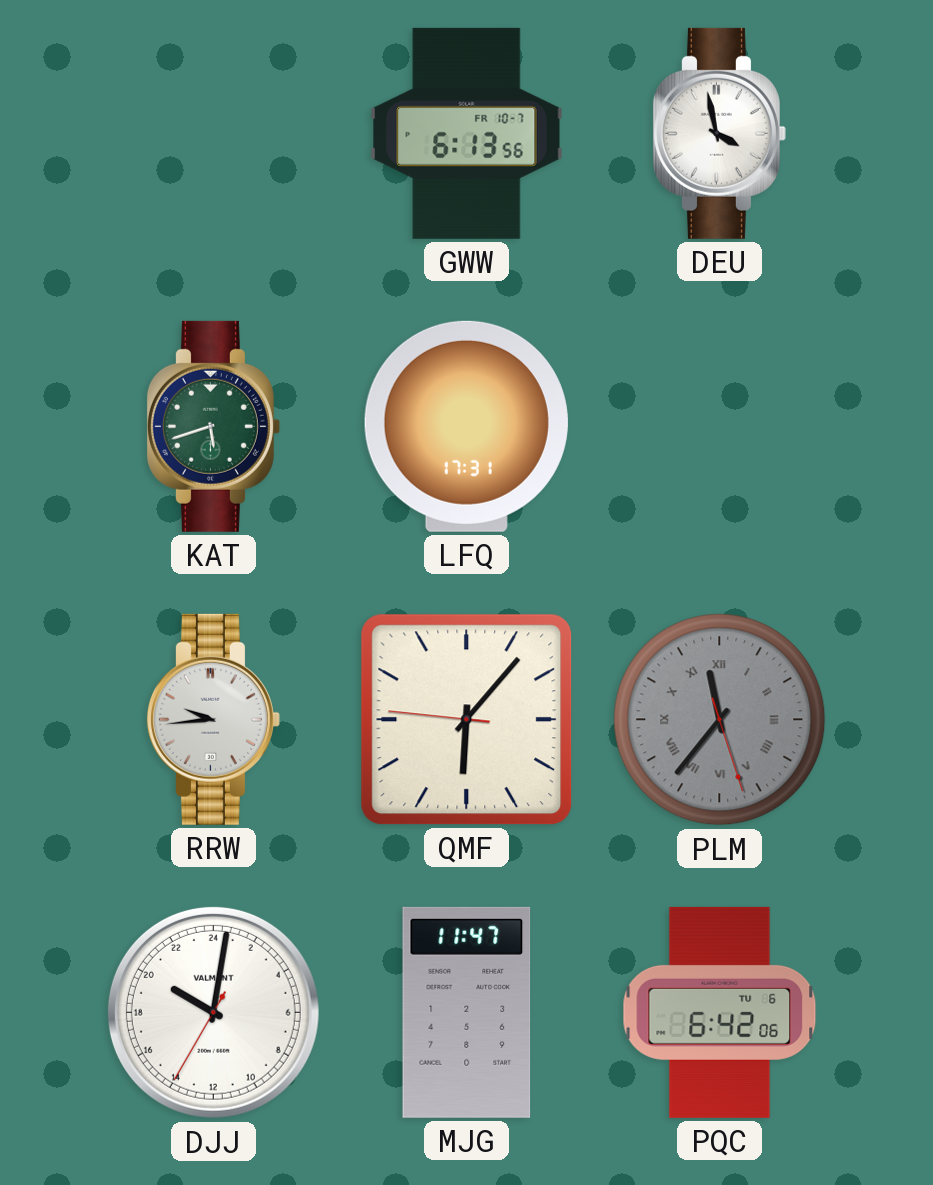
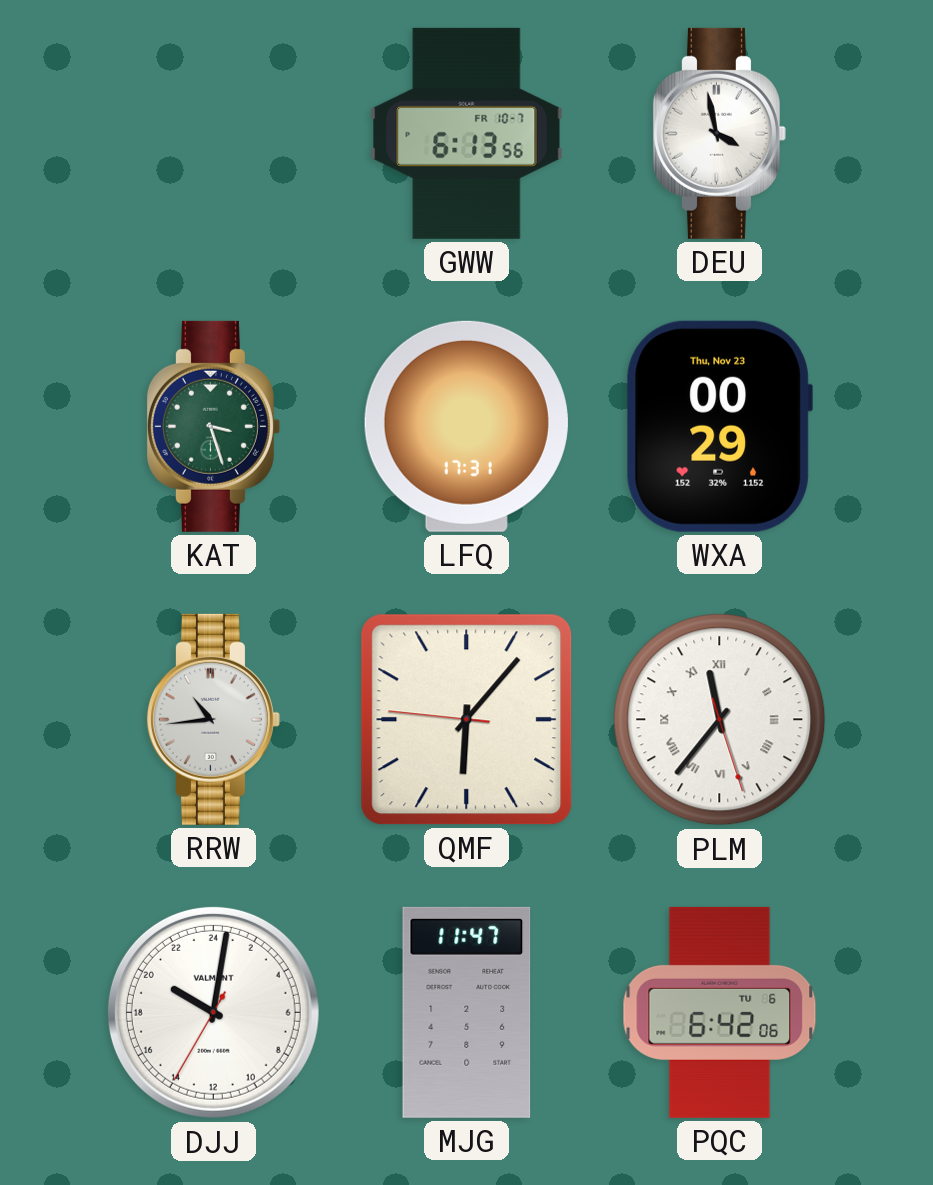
KAT: 5:42 -> 3:27
WXA: none -> 00:29
RRW: 9:44 -> 10:44
PLM dial: grey -> white
